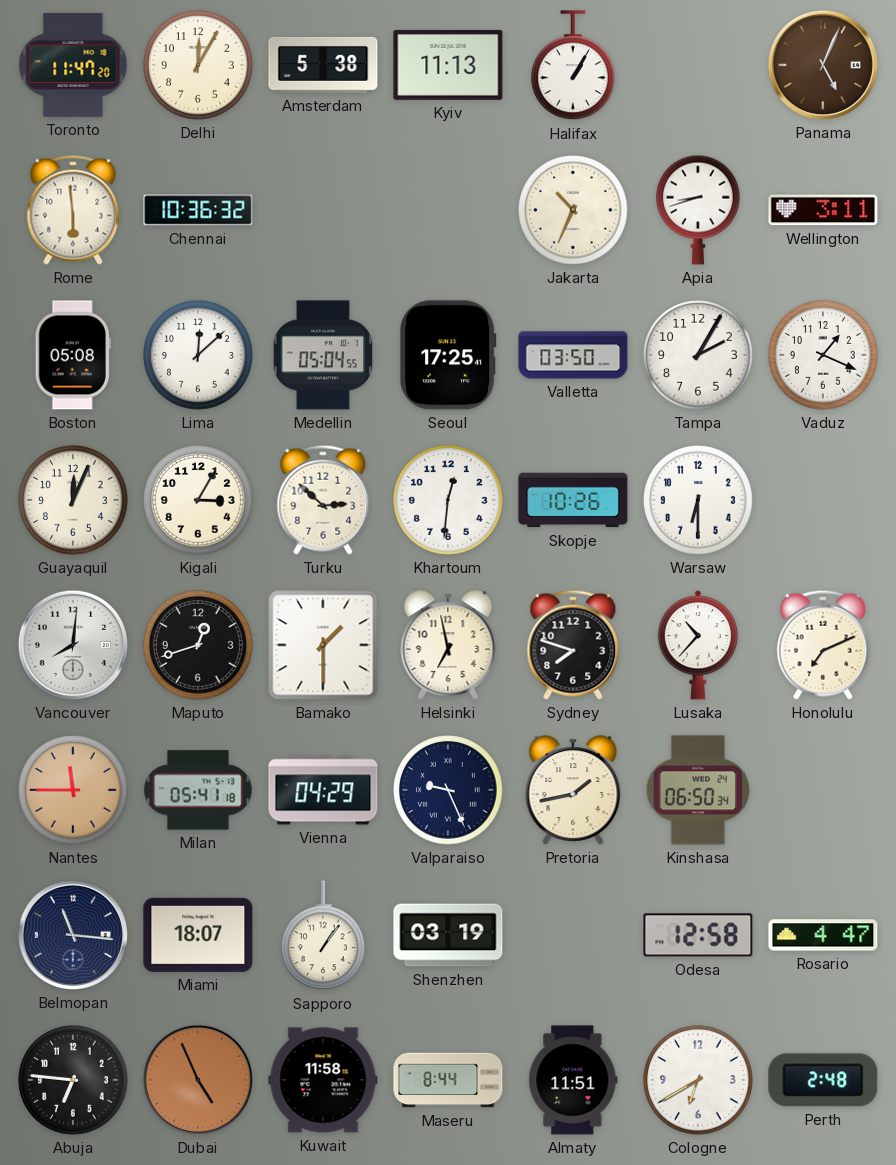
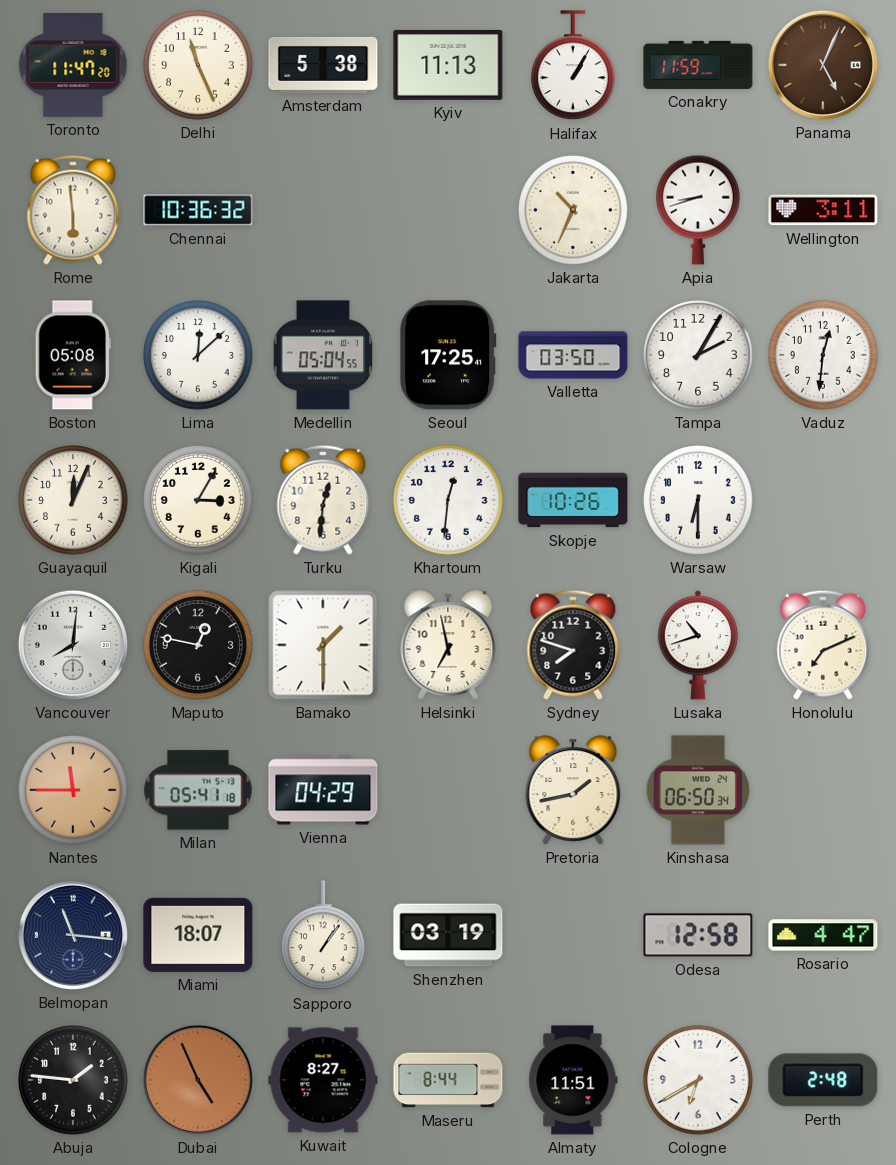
Delhi: 12:05 -> 11:26
Conakry: none -> 11:59
Vaduz: 1:19 -> 12:31
Turku: 2:52 -> 12:31
Maputo: 12:42 -> 12:47
Lusaka: 10:37 -> 10:42
Valparaiso: 9:26 -> none
Abuja: 6:46 -> 1:46
Kuwait: 11:58 -> 8:27
